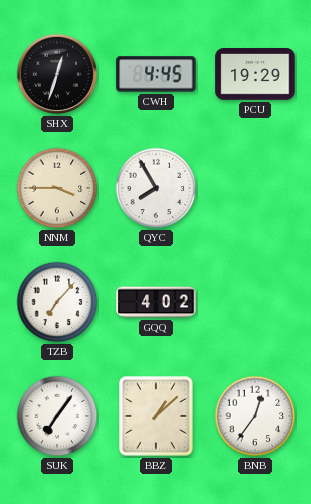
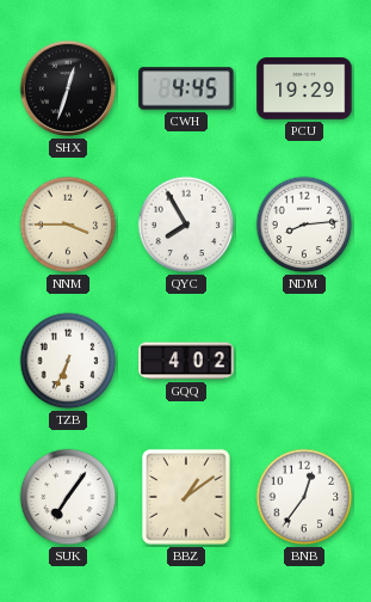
NDM: none -> 8:14
TZB: 7:07 -> 6:34
BBZ: 1:08 -> 1:09
